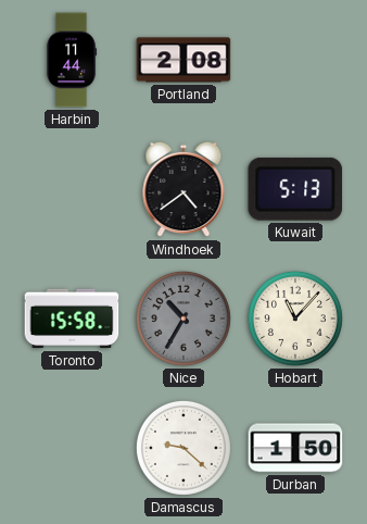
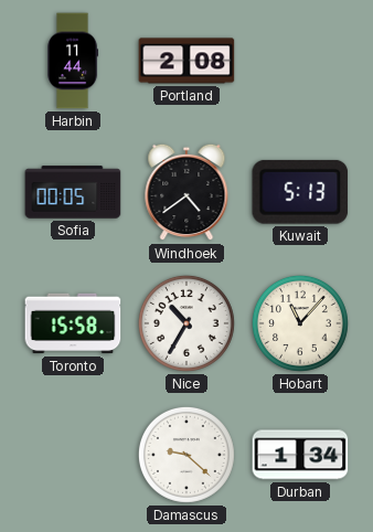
Sofia: none -> 00:05
Nice dial: grey -> white
Durban: 1:50 -> 1:34
